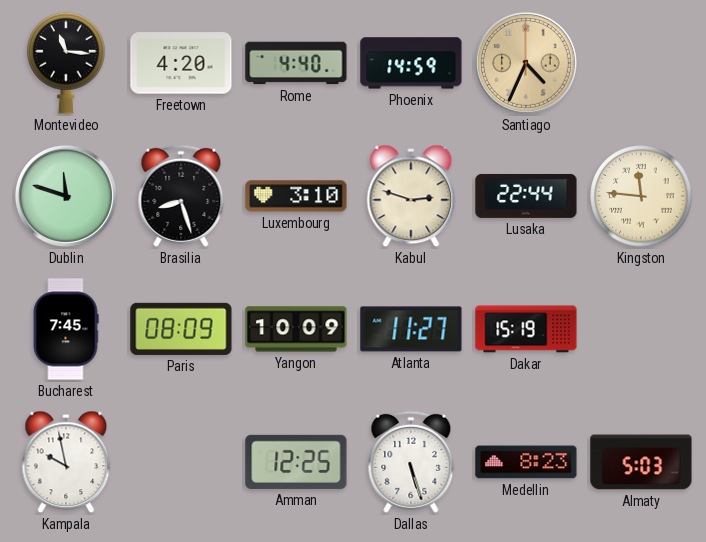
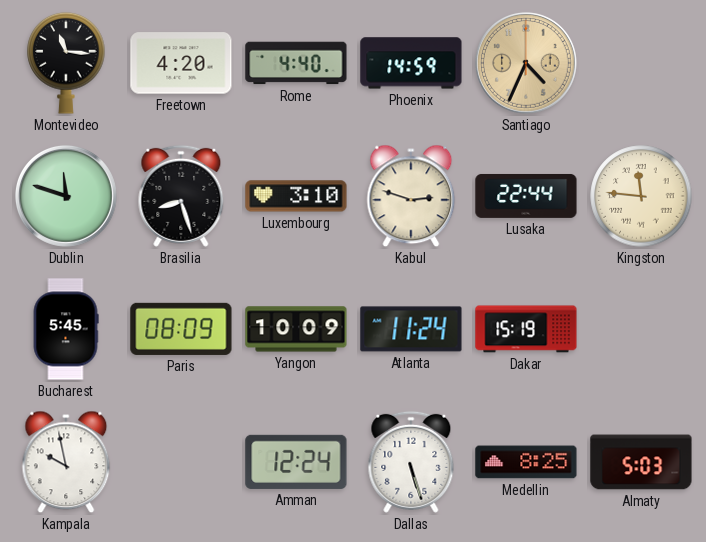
Bucharest: 7:45 -> 5:45
Atlanta: 11:27 -> 11:24
Amman: 12:25 -> 12:24
Medellin: 8:23 -> 8:25
